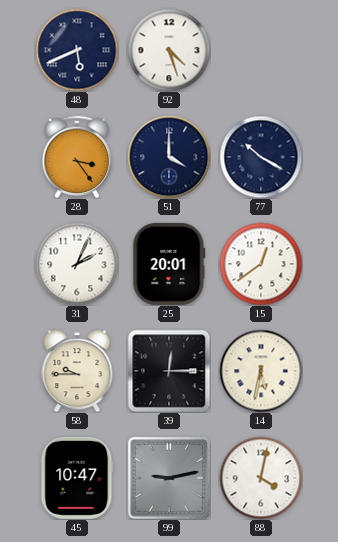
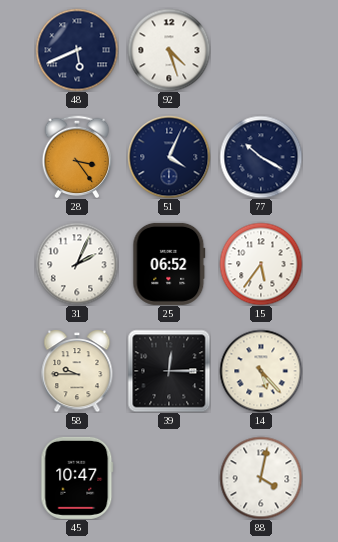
51: 4:00 -> 4:04
25: 20:01 -> 06:52
15: 12:39 -> 5:36
14: 5:32 -> 5:23
99: 9:13 -> none
